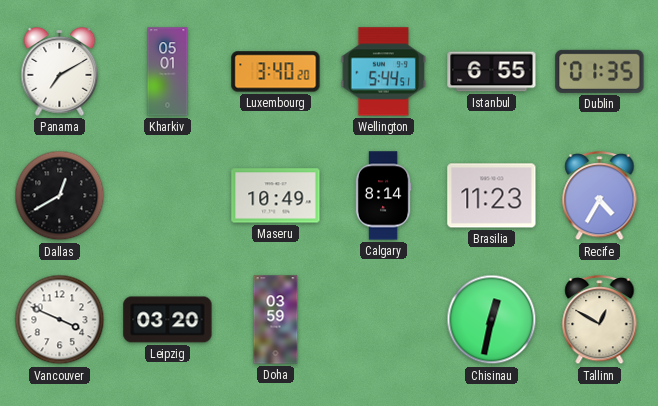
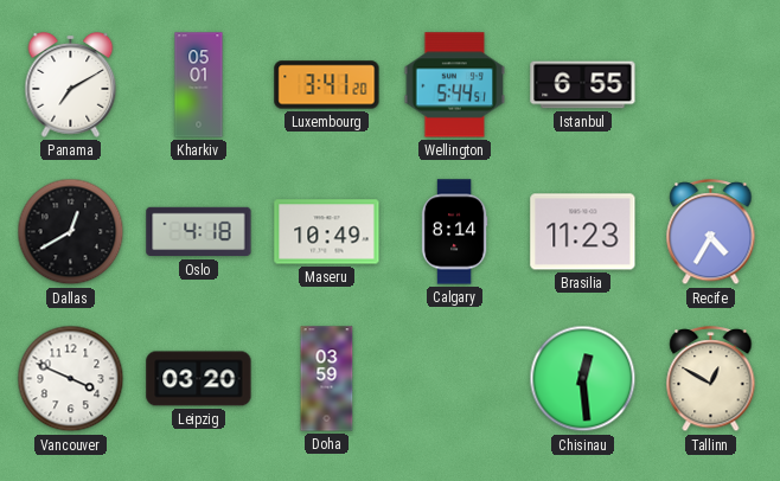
Luxembourg: 3:40 -> 3:41
Dublin: 01:35 -> none
Oslo: none -> 4:18
Chisinau: 12:32 -> 12:29
